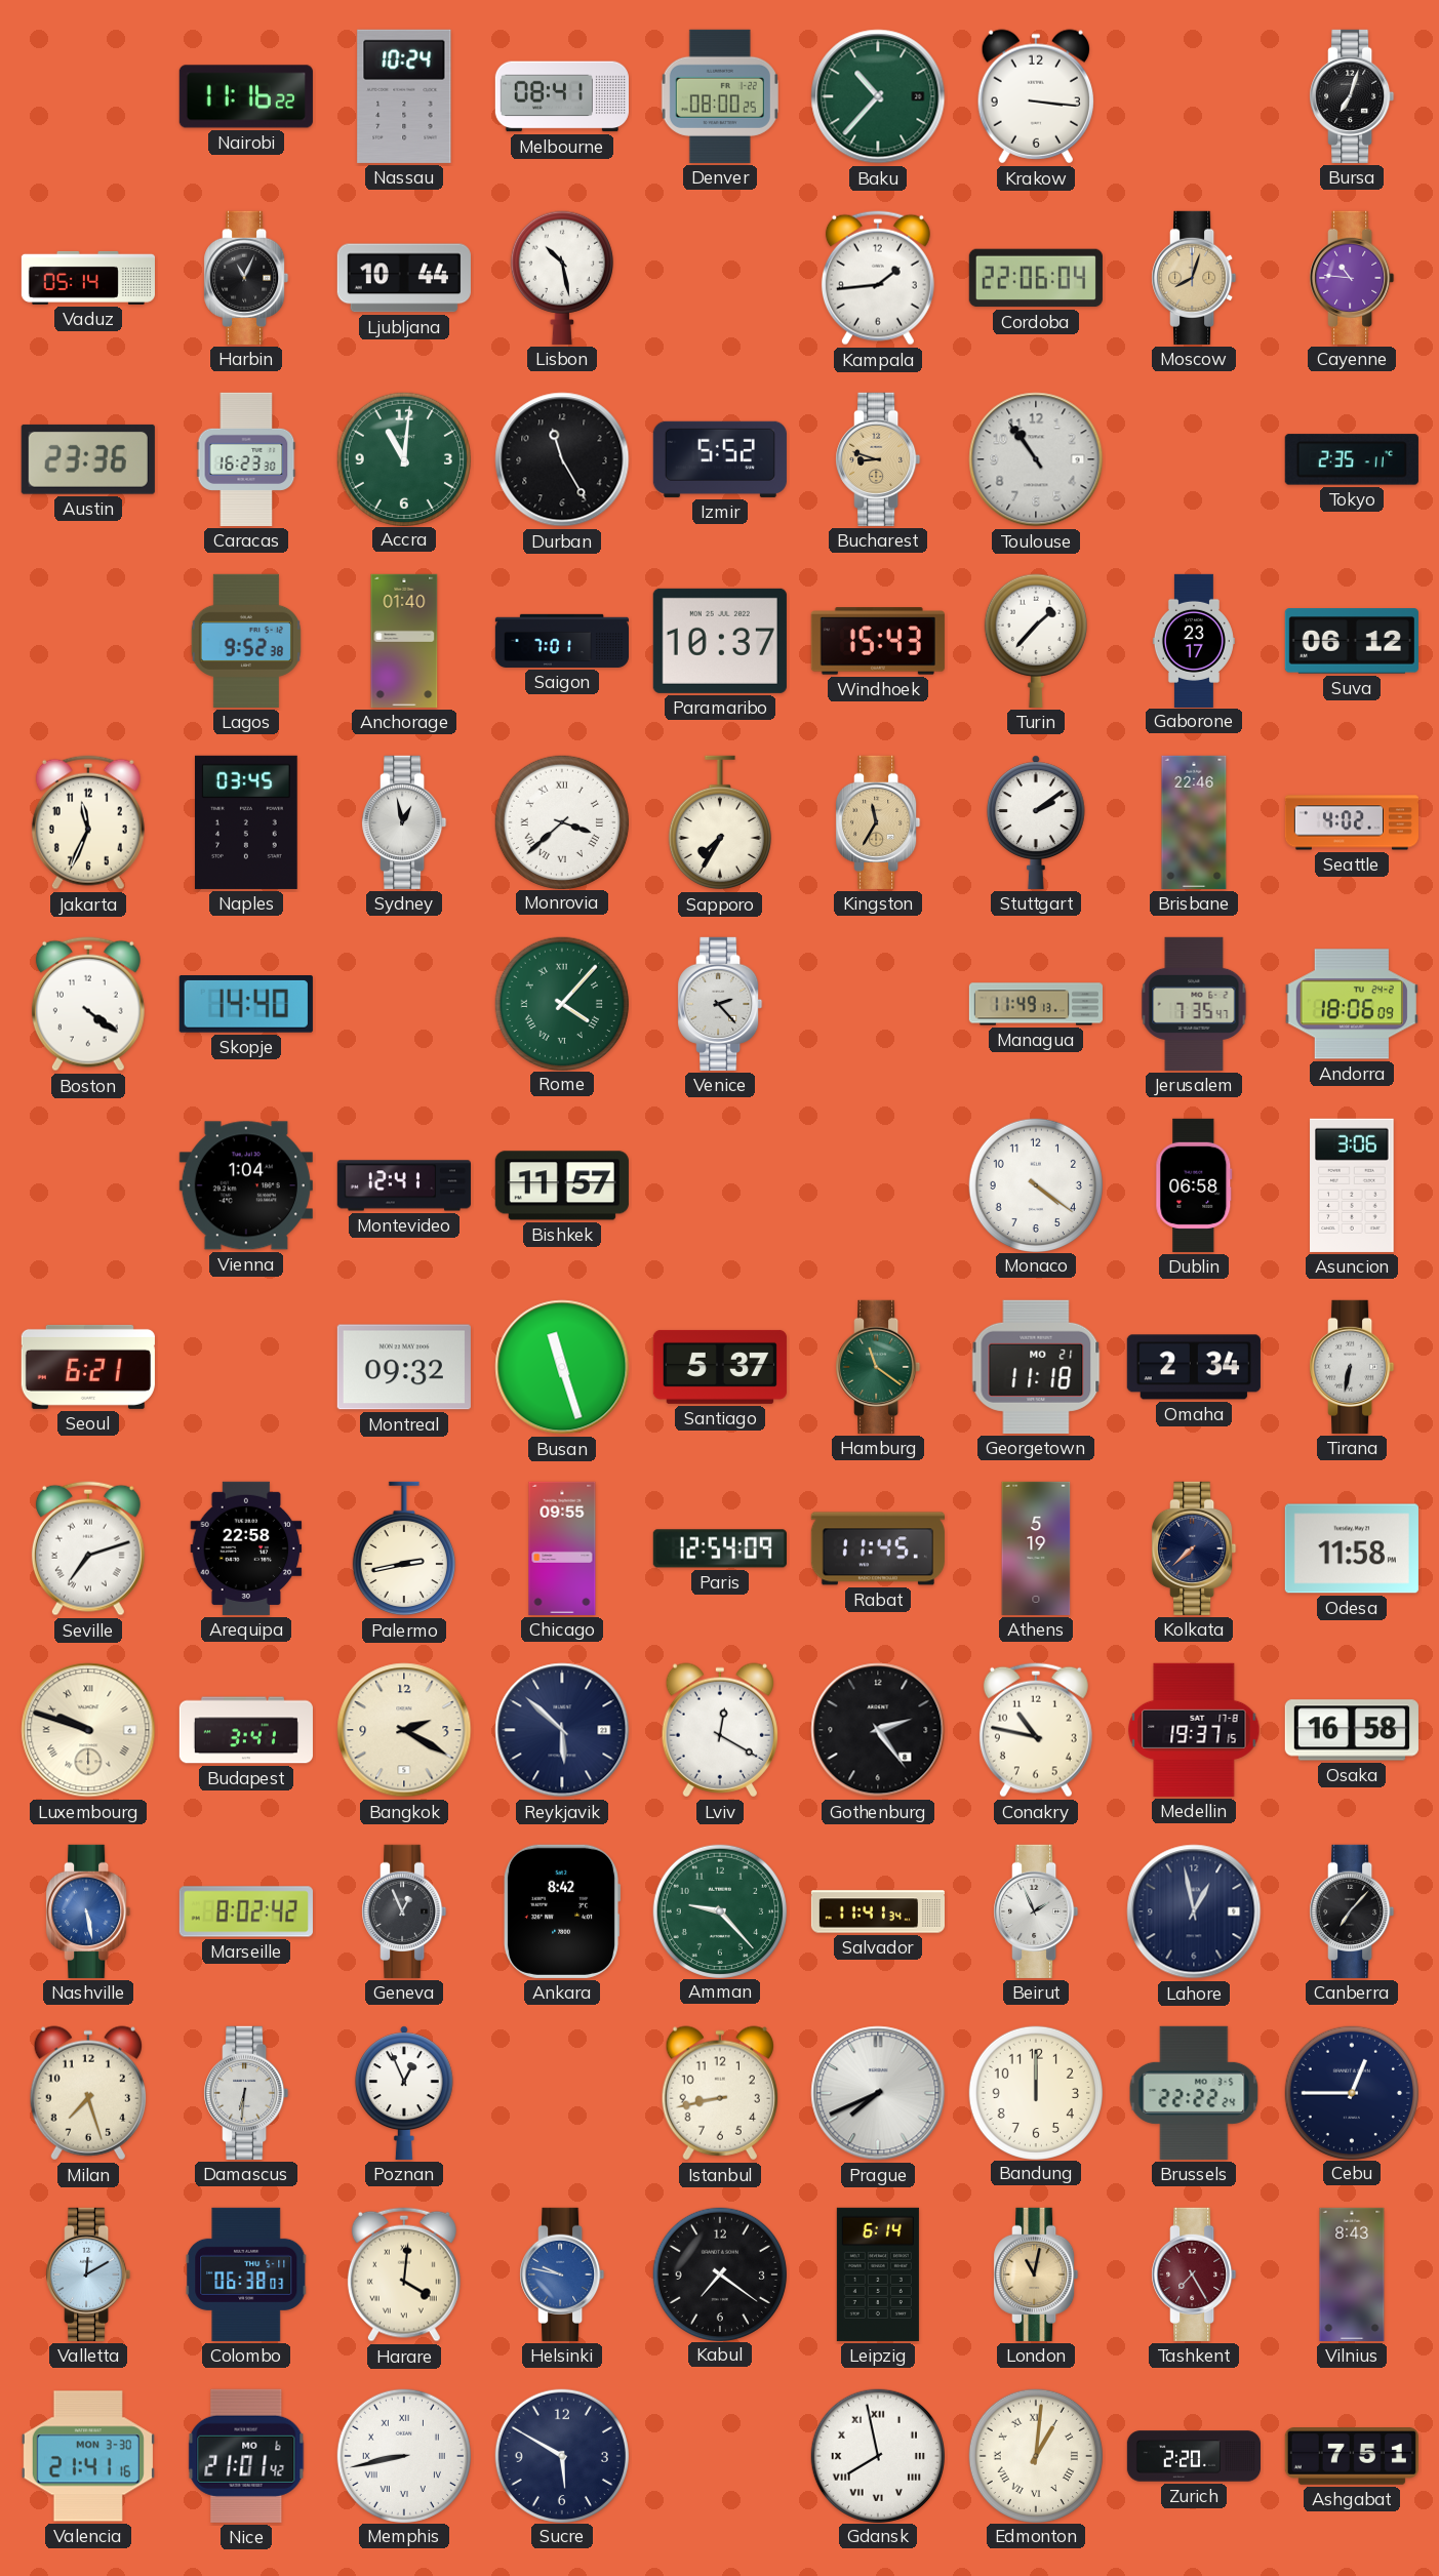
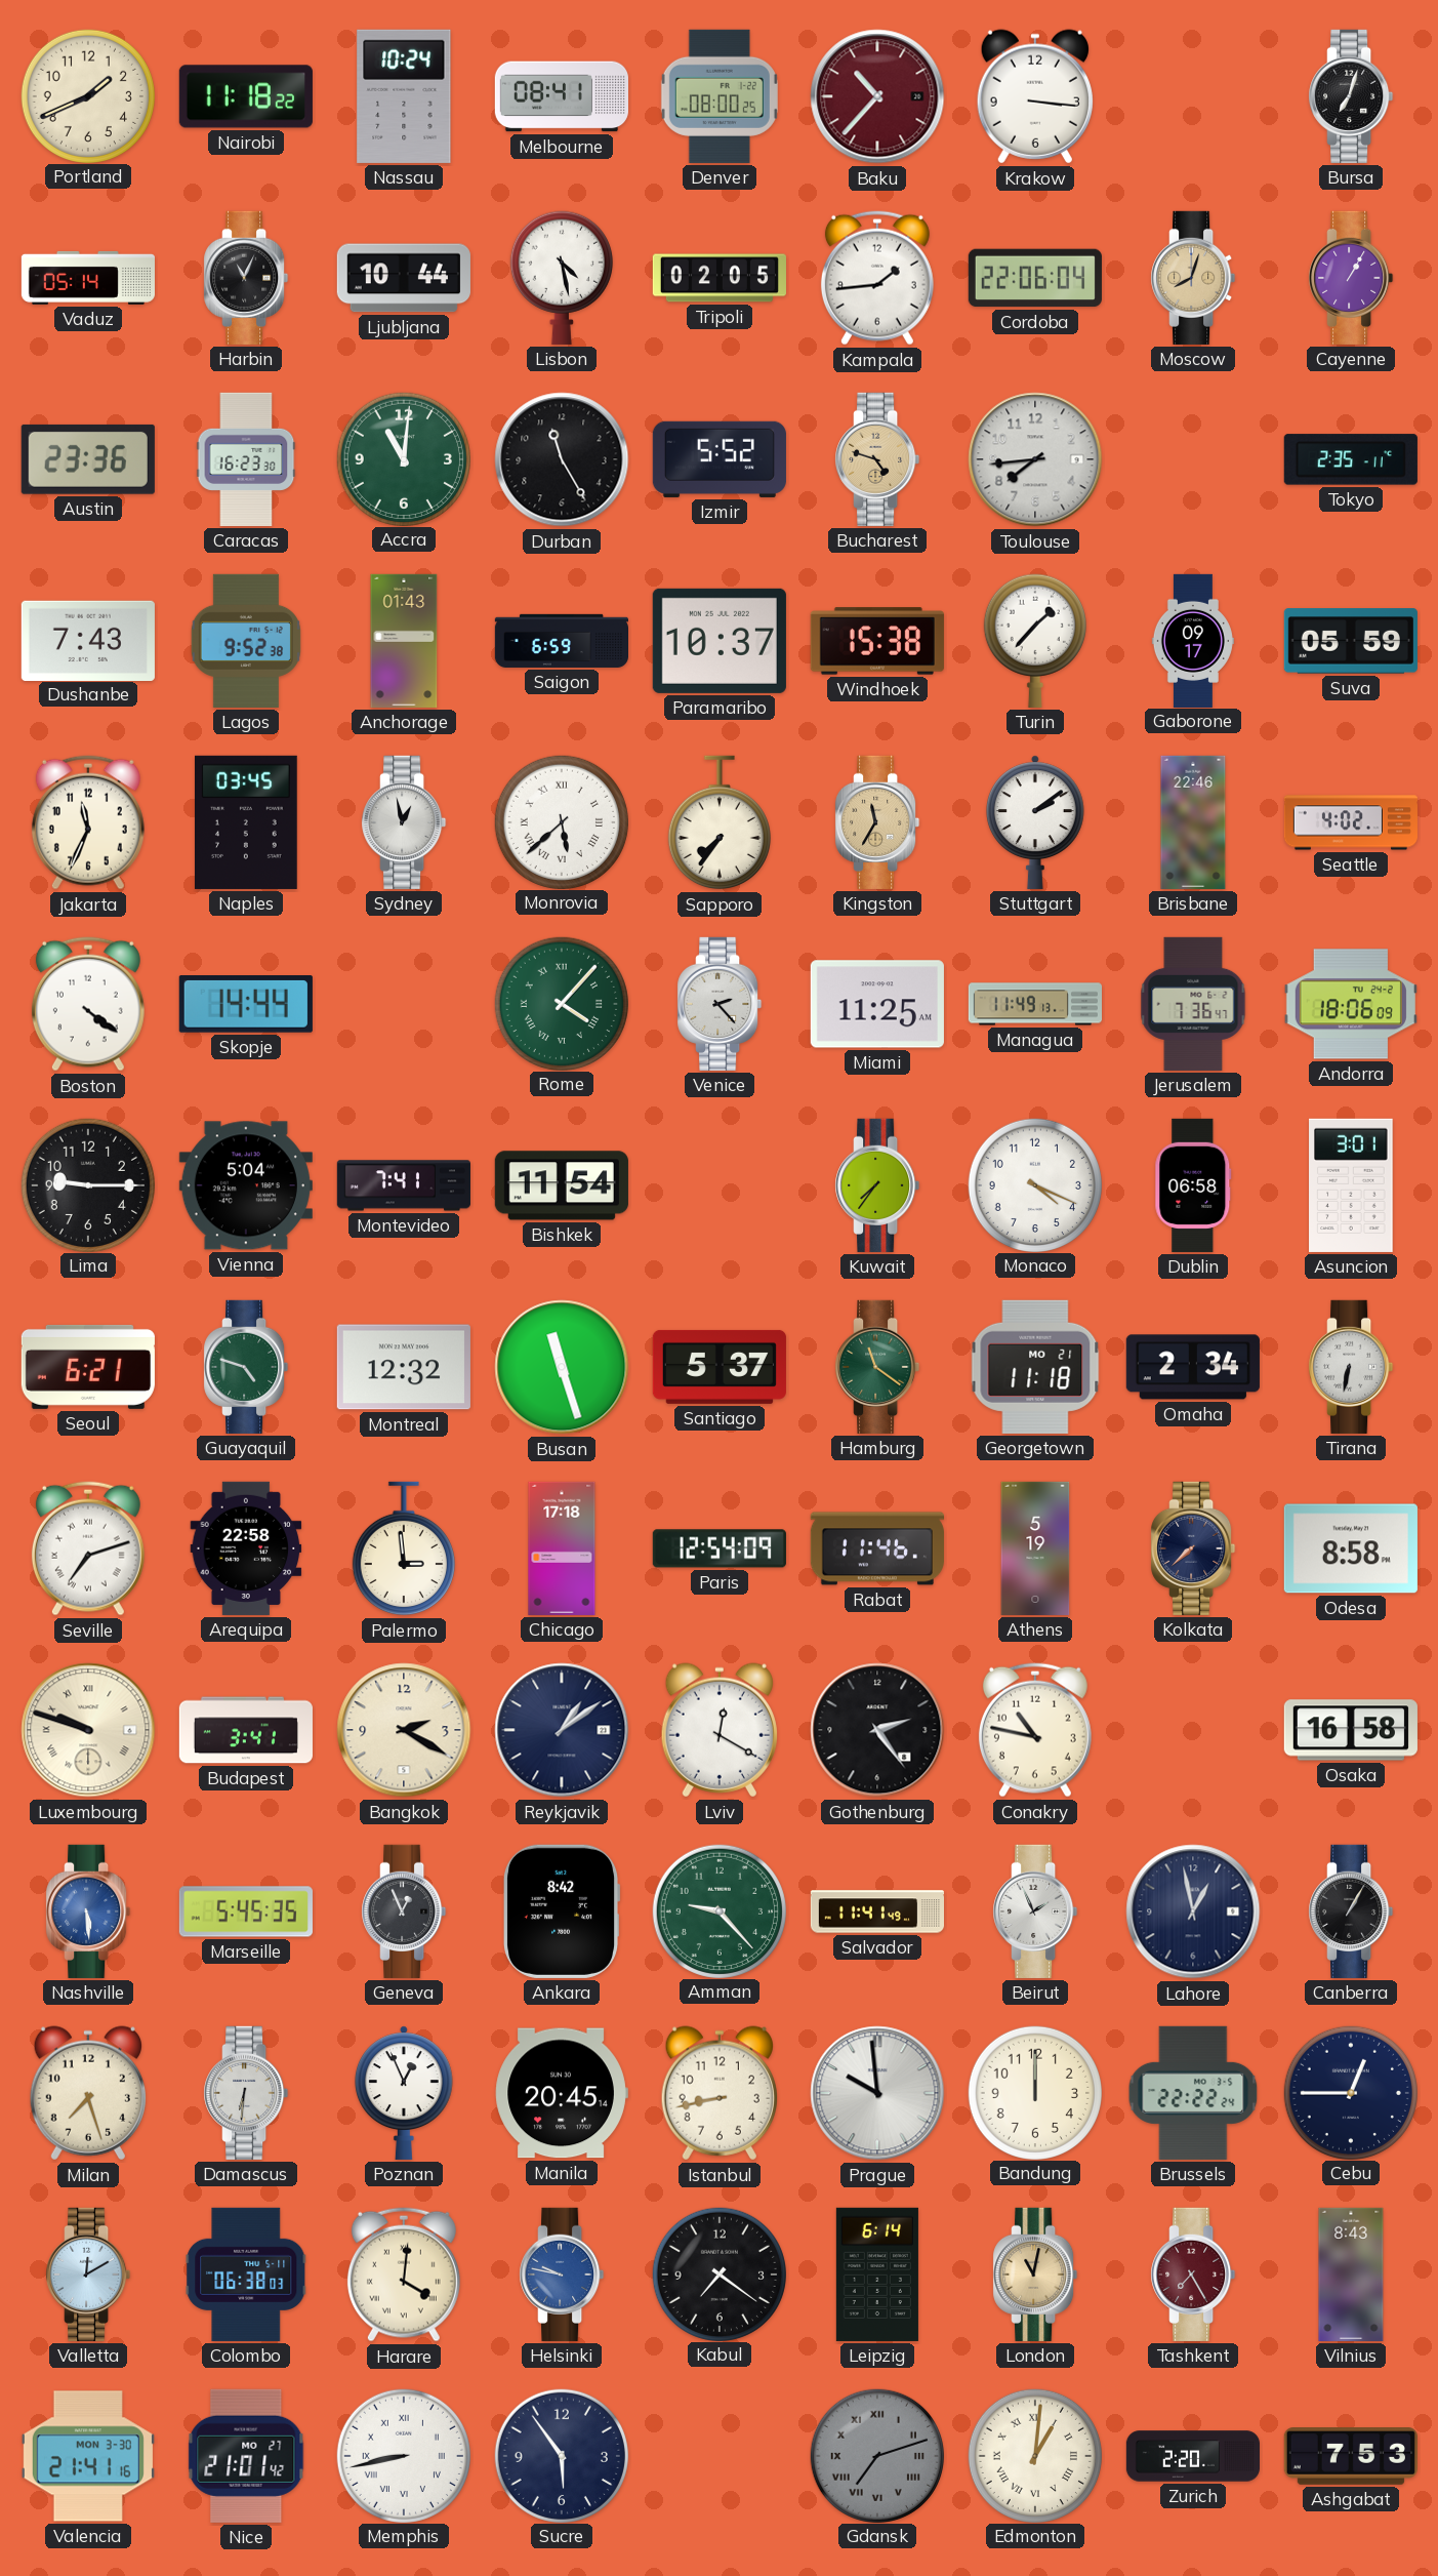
Portland: none -> 1:41
Nairobi: 11:16 -> 11:18
Baku dial: green -> burgundy
Lisbon: 10:28 -> 4:28
Tripoli: none -> 02:05
Cayenne: 10:46 -> 1:05
Bucharest: 8:48 -> 4:48
Toulouse: 10:54 -> 7:44
Dushanbe: none -> 7:43
Anchorage: 01:40 -> 01:43
Saigon: 7:01 -> 6:59
Windhoek: 15:43 -> 15:38
Gaborone: 23:17 -> 09:17
Suva: 06:12 -> 05:59
Monrovia: 3:38 -> 5:38
Sapporo: 7:35 -> 7:36
Skopje: 14:40 -> 14:44
Miami: none -> 11:25
Jerusalem: 7:35 -> 7:36
Lima: none -> 9:15
Vienna: 1:04 -> 5:04
Montevideo: 12:41 -> 7:41
Bishkek: 11:57 -> 11:54
Kuwait: none -> 7:36
Monaco: 4:21 -> 4:19
Asuncion: 3:06 -> 3:01
Guayaquil: none -> 4:48
Montreal: 09:32 -> 12:32
Palermo: 2:43 -> 2:59
Chicago: 09:55 -> 17:18
Rabat: 11:45 -> 11:46
Odesa: 11:58 -> 8:58
Reykjavik: 5:52 -> 1:09
Medellin: 19:37 -> none
Nashville: 5:28 -> 5:29
Marseille: 8:02 -> 5:45
Salvador: 11:41:34 -> 11:41:49
Canberra: 7:07 -> 1:05
Manila: none -> 20:45
Prague: 7:41 -> 9:59
Nice date: MO 6 -> MO 27
Sucre: 5:50 -> 5:54
Gdansk: 7:58 -> 7:12
Gdansk dial: white -> grey
Ashgabat: 7:51 -> 7:53
